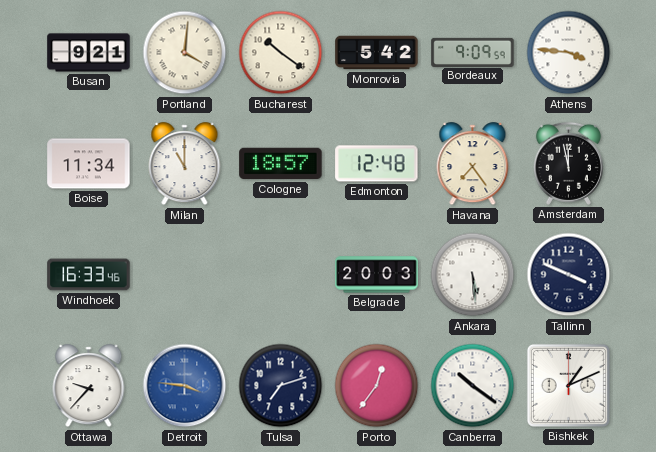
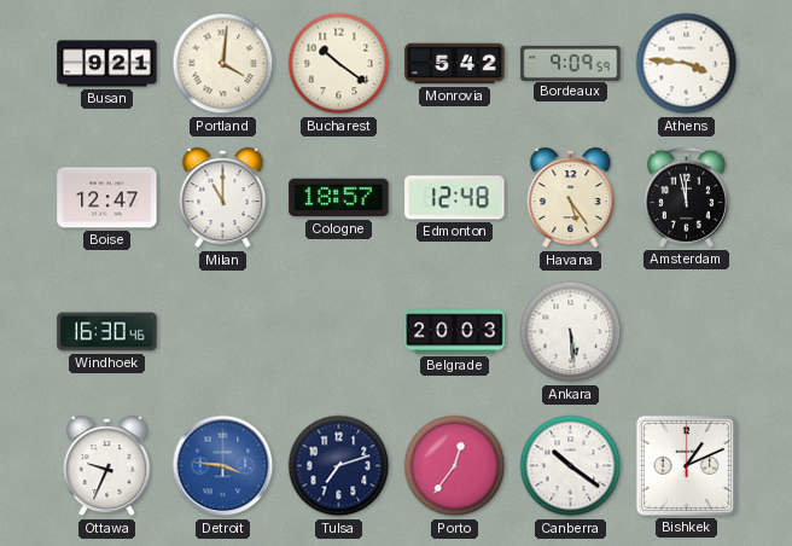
Boise: 11:34 -> 12:47
Havana: 7:24 -> 5:24
Windhoek: 16:33 -> 16:30
Tallinn: 3:49 -> none
Ottawa: 9:37 -> 9:34
